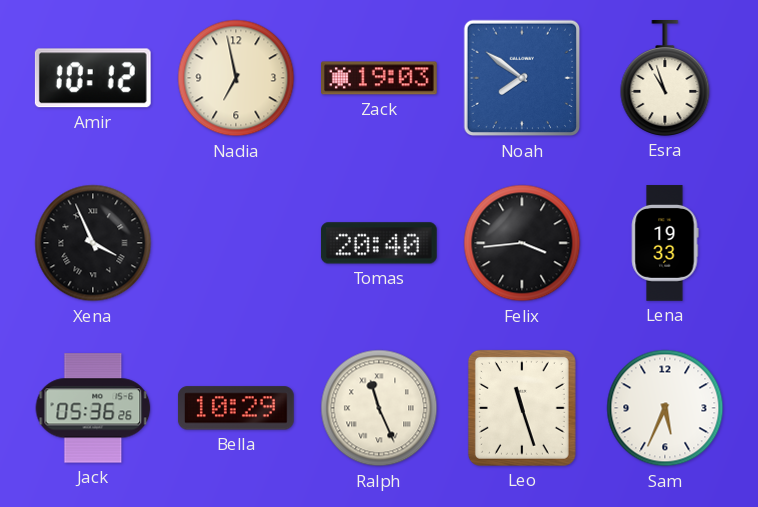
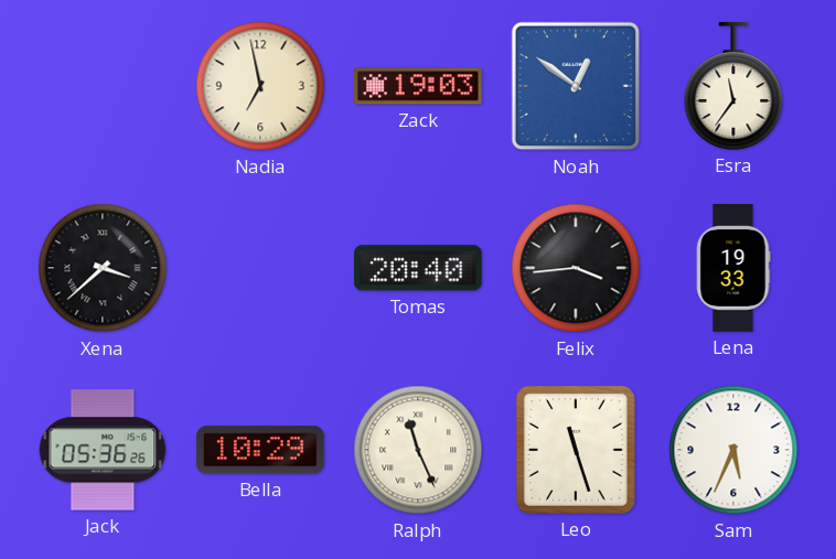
Amir: 10:12 -> none
Noah: 7:51 -> 12:51
Esra: 10:57 -> 11:36
Xena: 3:56 -> 3:38
